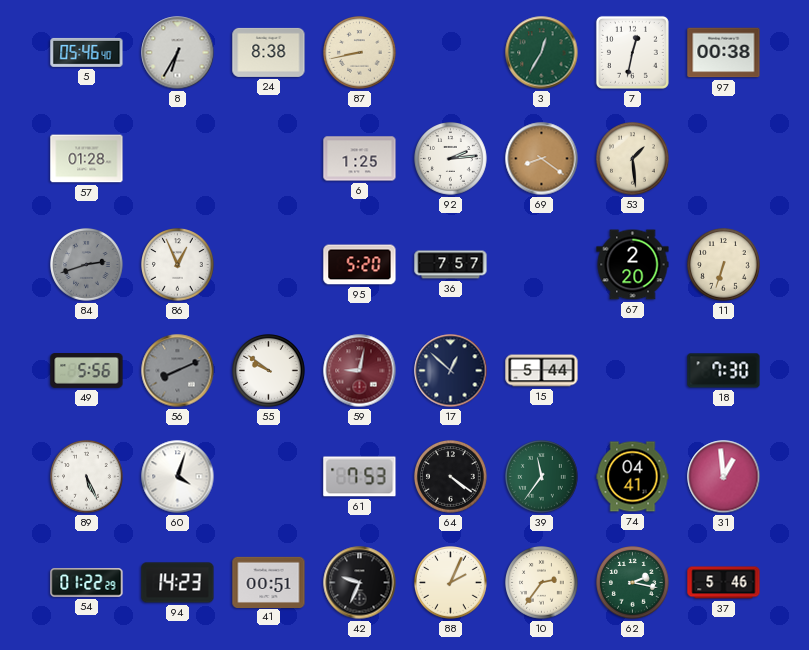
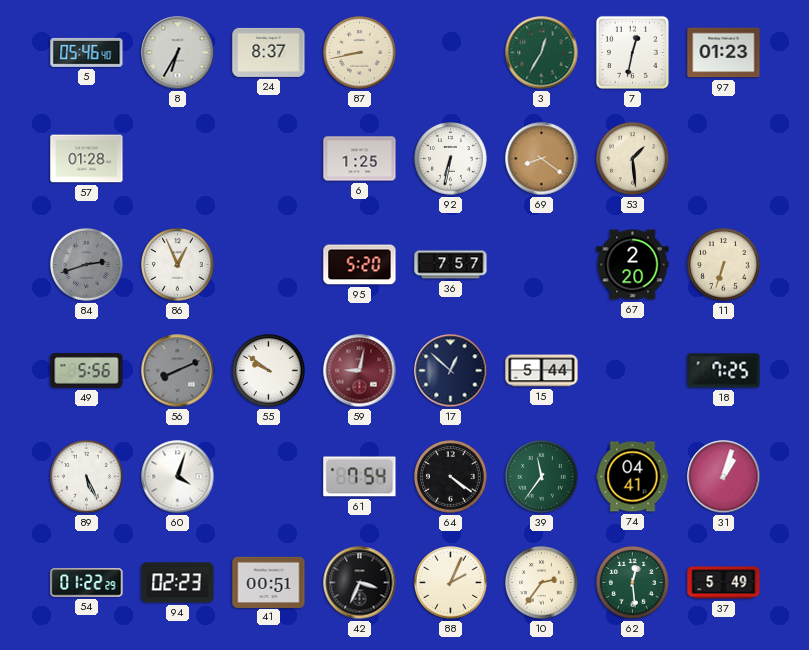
24: 8:38 -> 8:37
97: 00:38 -> 01:23
92: 2:14 -> 6:32
18: 7:30 -> 7:25
61: 7:53 -> 7:54
31: 12:59 -> 1:03
94: 14:23 -> 02:23
42: 9:34 -> 3:34
62: 2:17 -> 12:29
37: 5:46 -> 5:49
